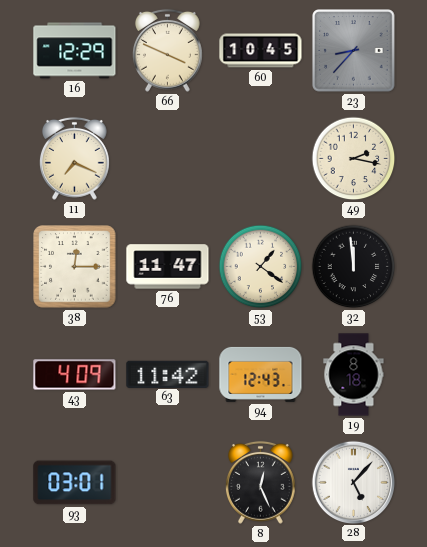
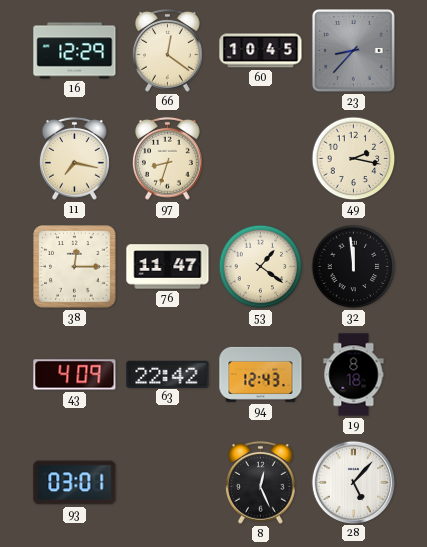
66: 3:49 -> 12:21
11: 7:19 -> 7:17
97: none -> 8:33
63: 11:42 -> 22:42
